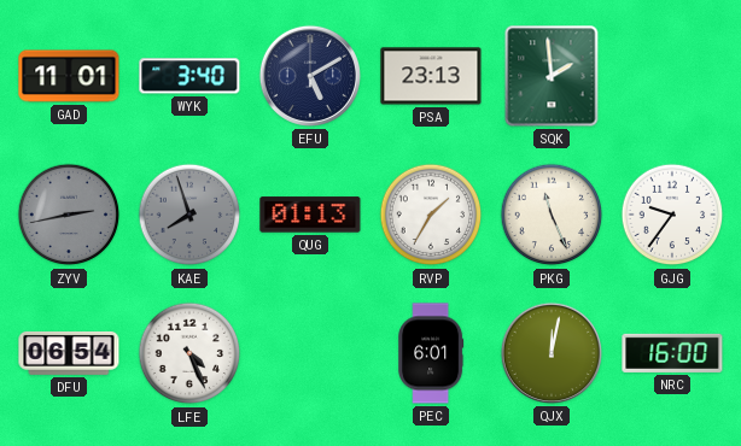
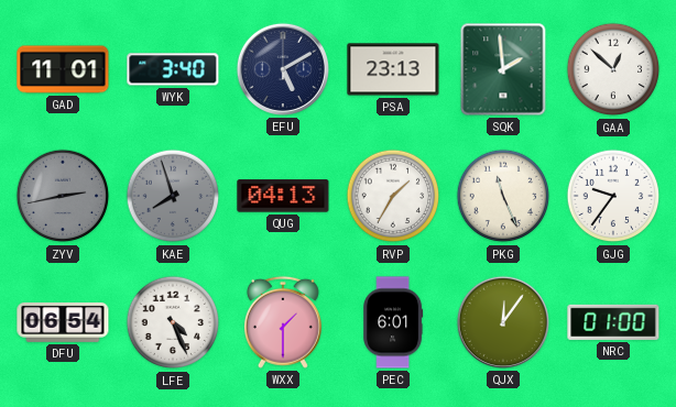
GAA: none -> 12:52
QUG: 01:13 -> 04:13
WXX: none -> 1:30
QJX: 12:02 -> 12:06
NRC: 16:00 -> 01:00
